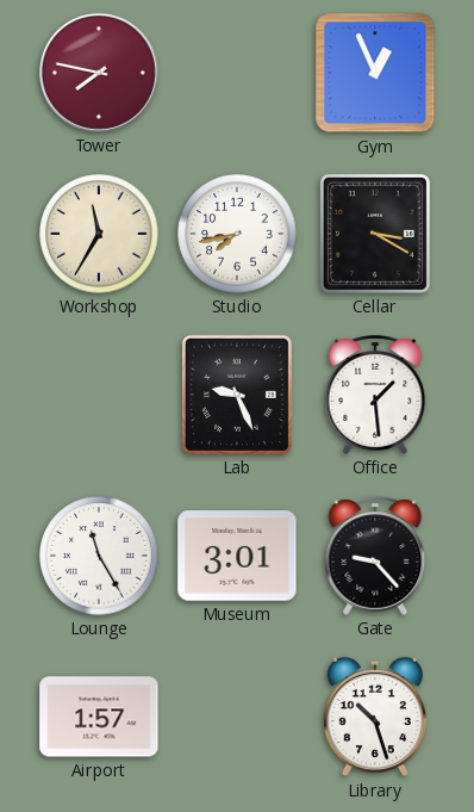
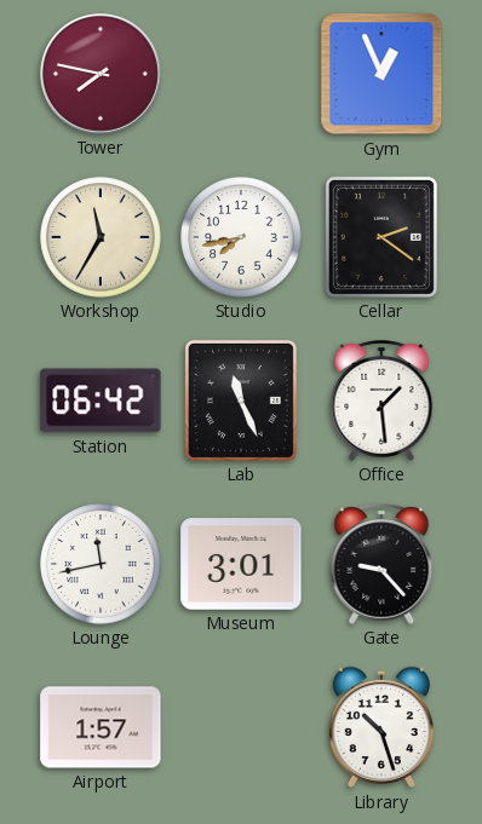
Cellar: 3:20 -> 2:21
Station: none -> 06:42
Lab: 9:26 -> 11:26
Lounge: 11:25 -> 11:43
